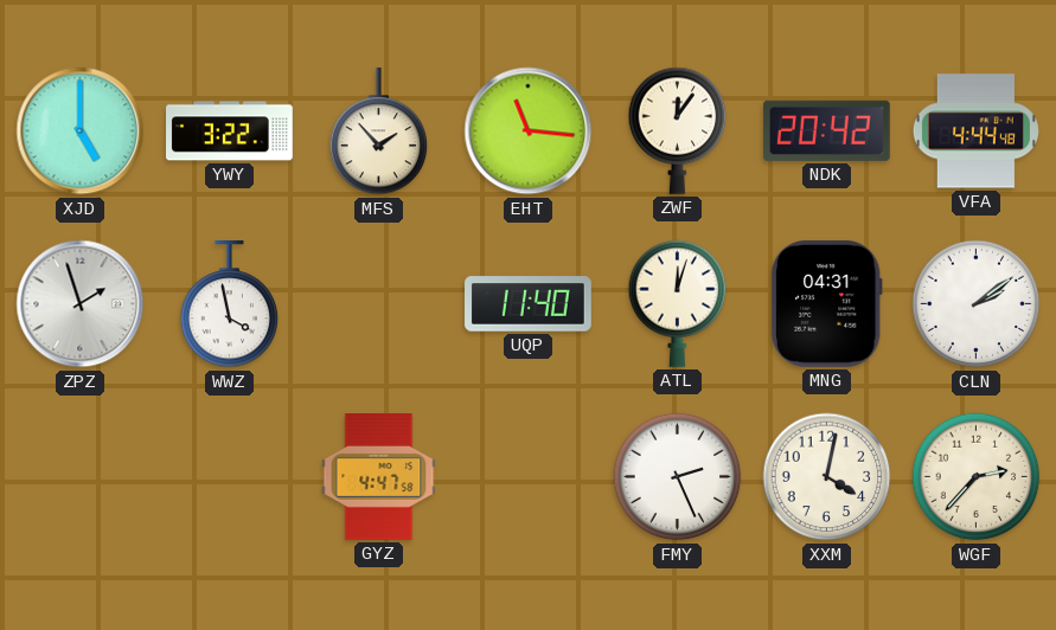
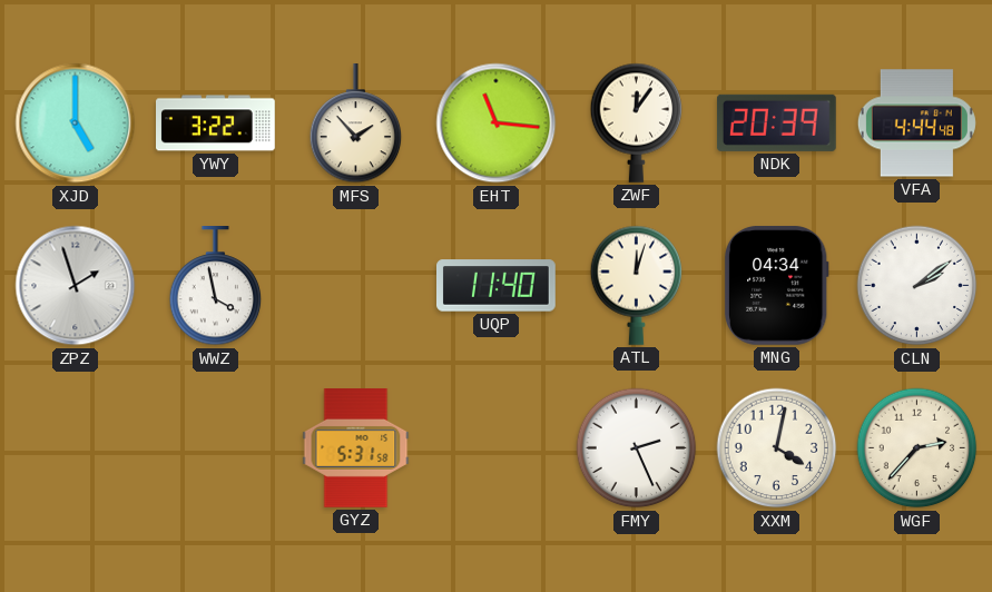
NDK: 20:42 -> 20:39
MNG: 04:31 -> 04:34
GYZ: 4:47 -> 5:31
